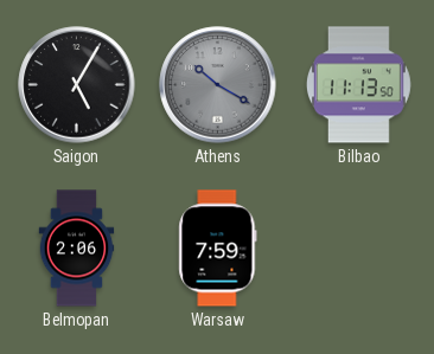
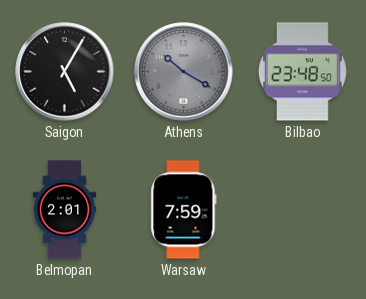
Bilbao: 11:13 -> 23:48
Belmopan: 2:06 -> 2:01
